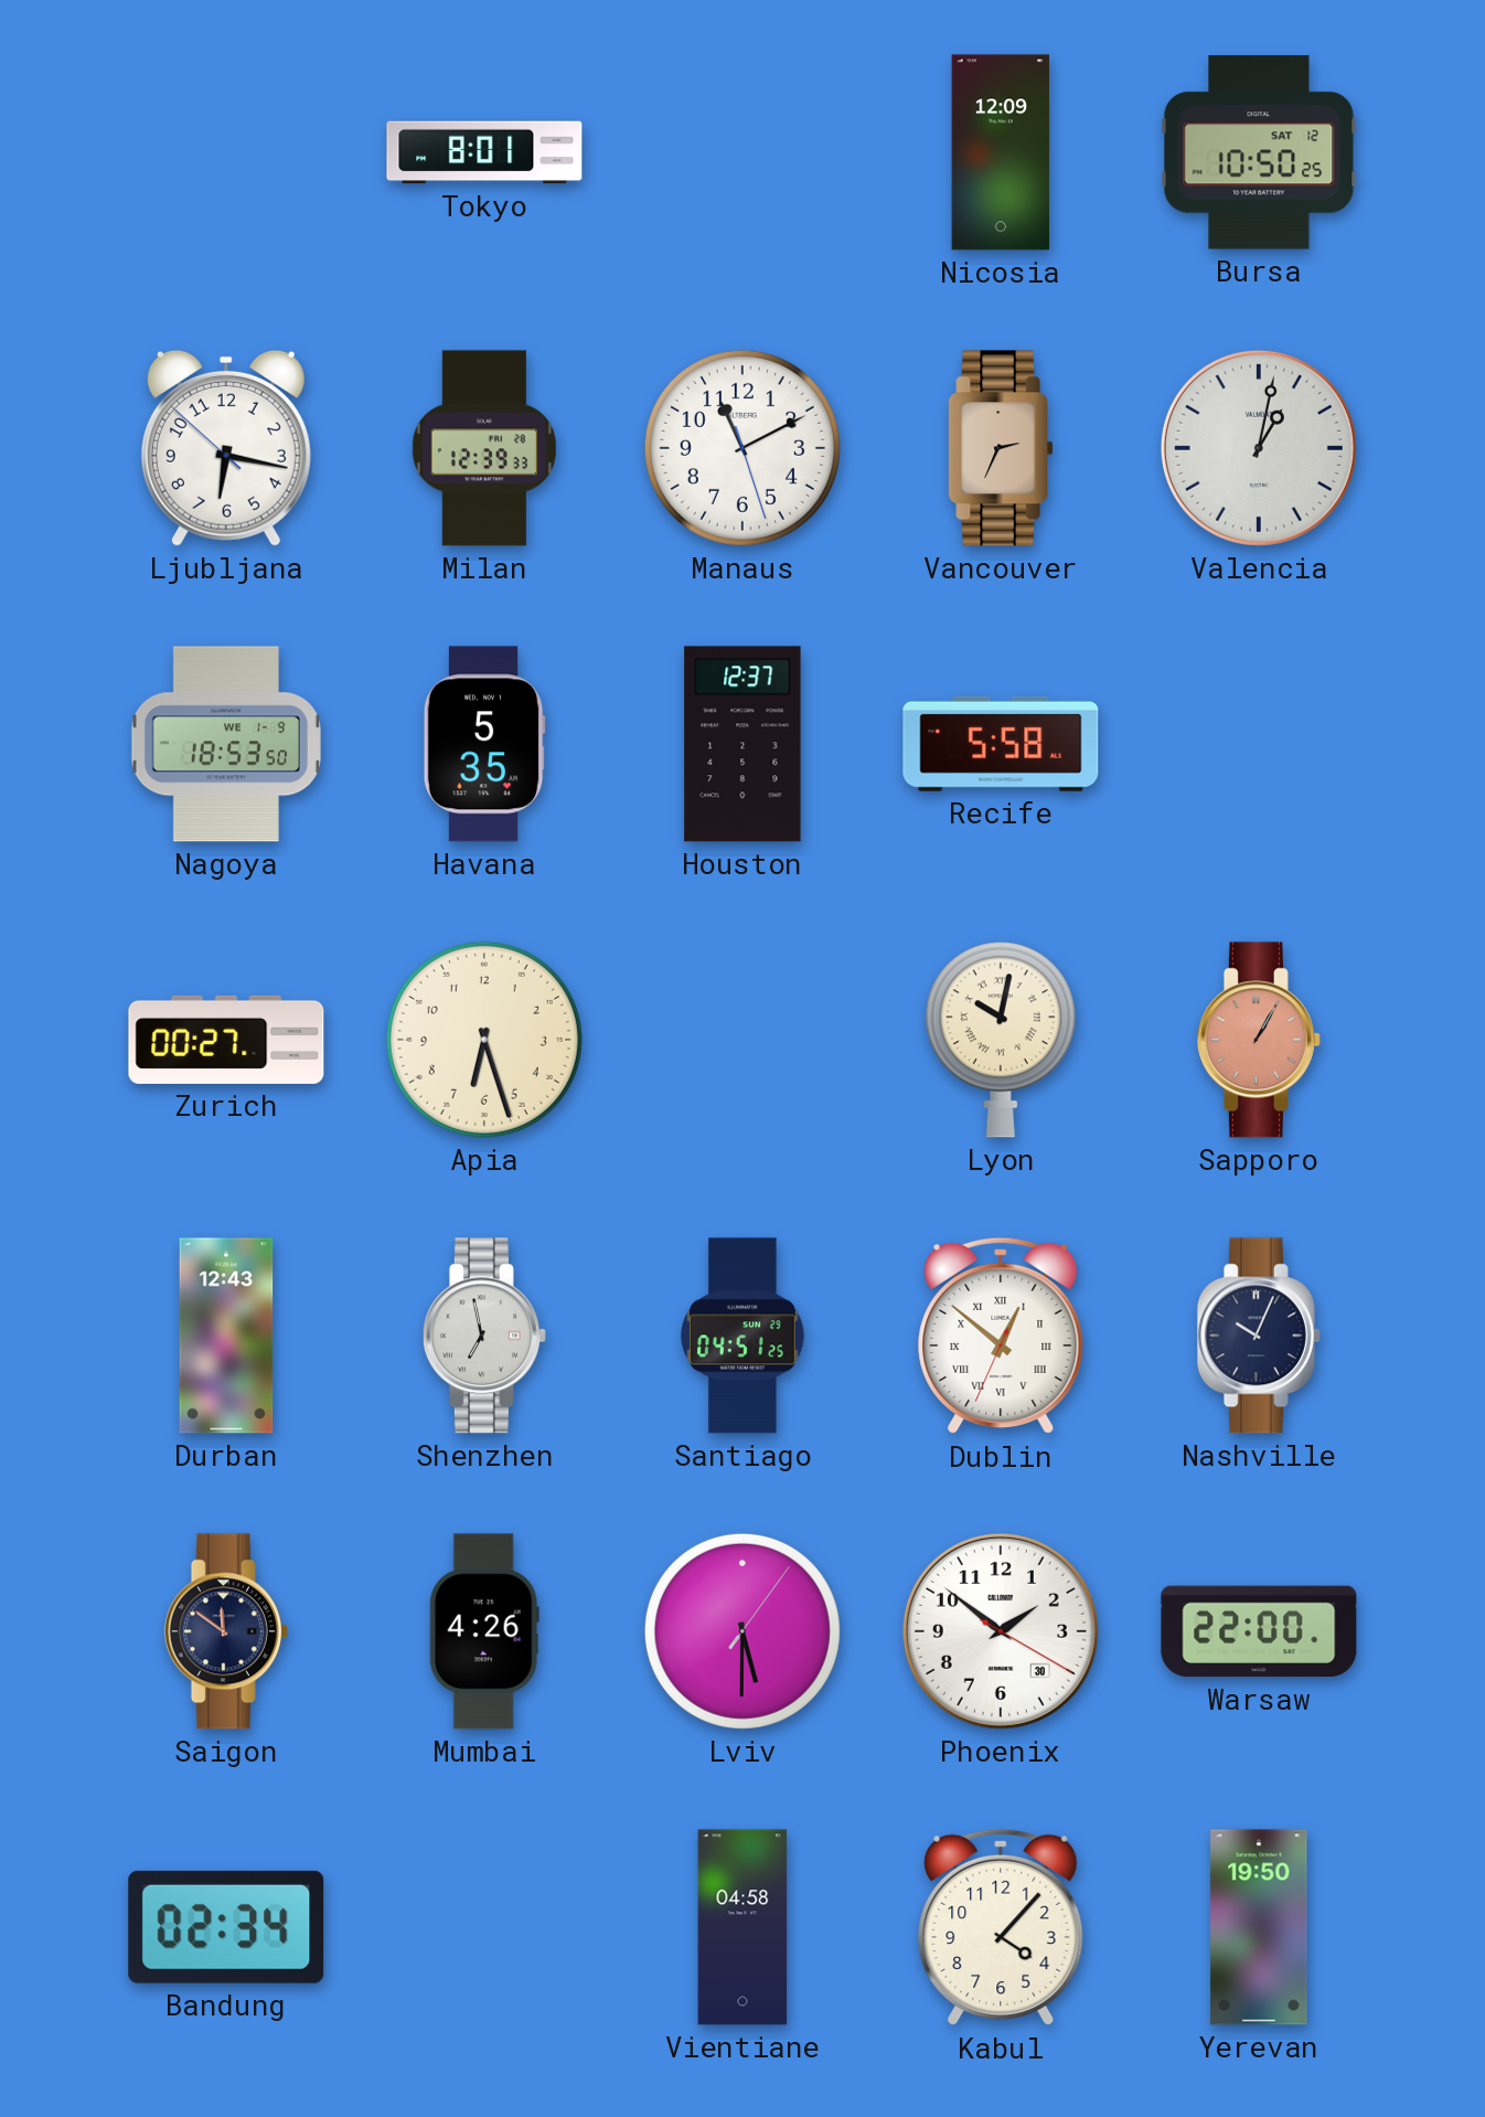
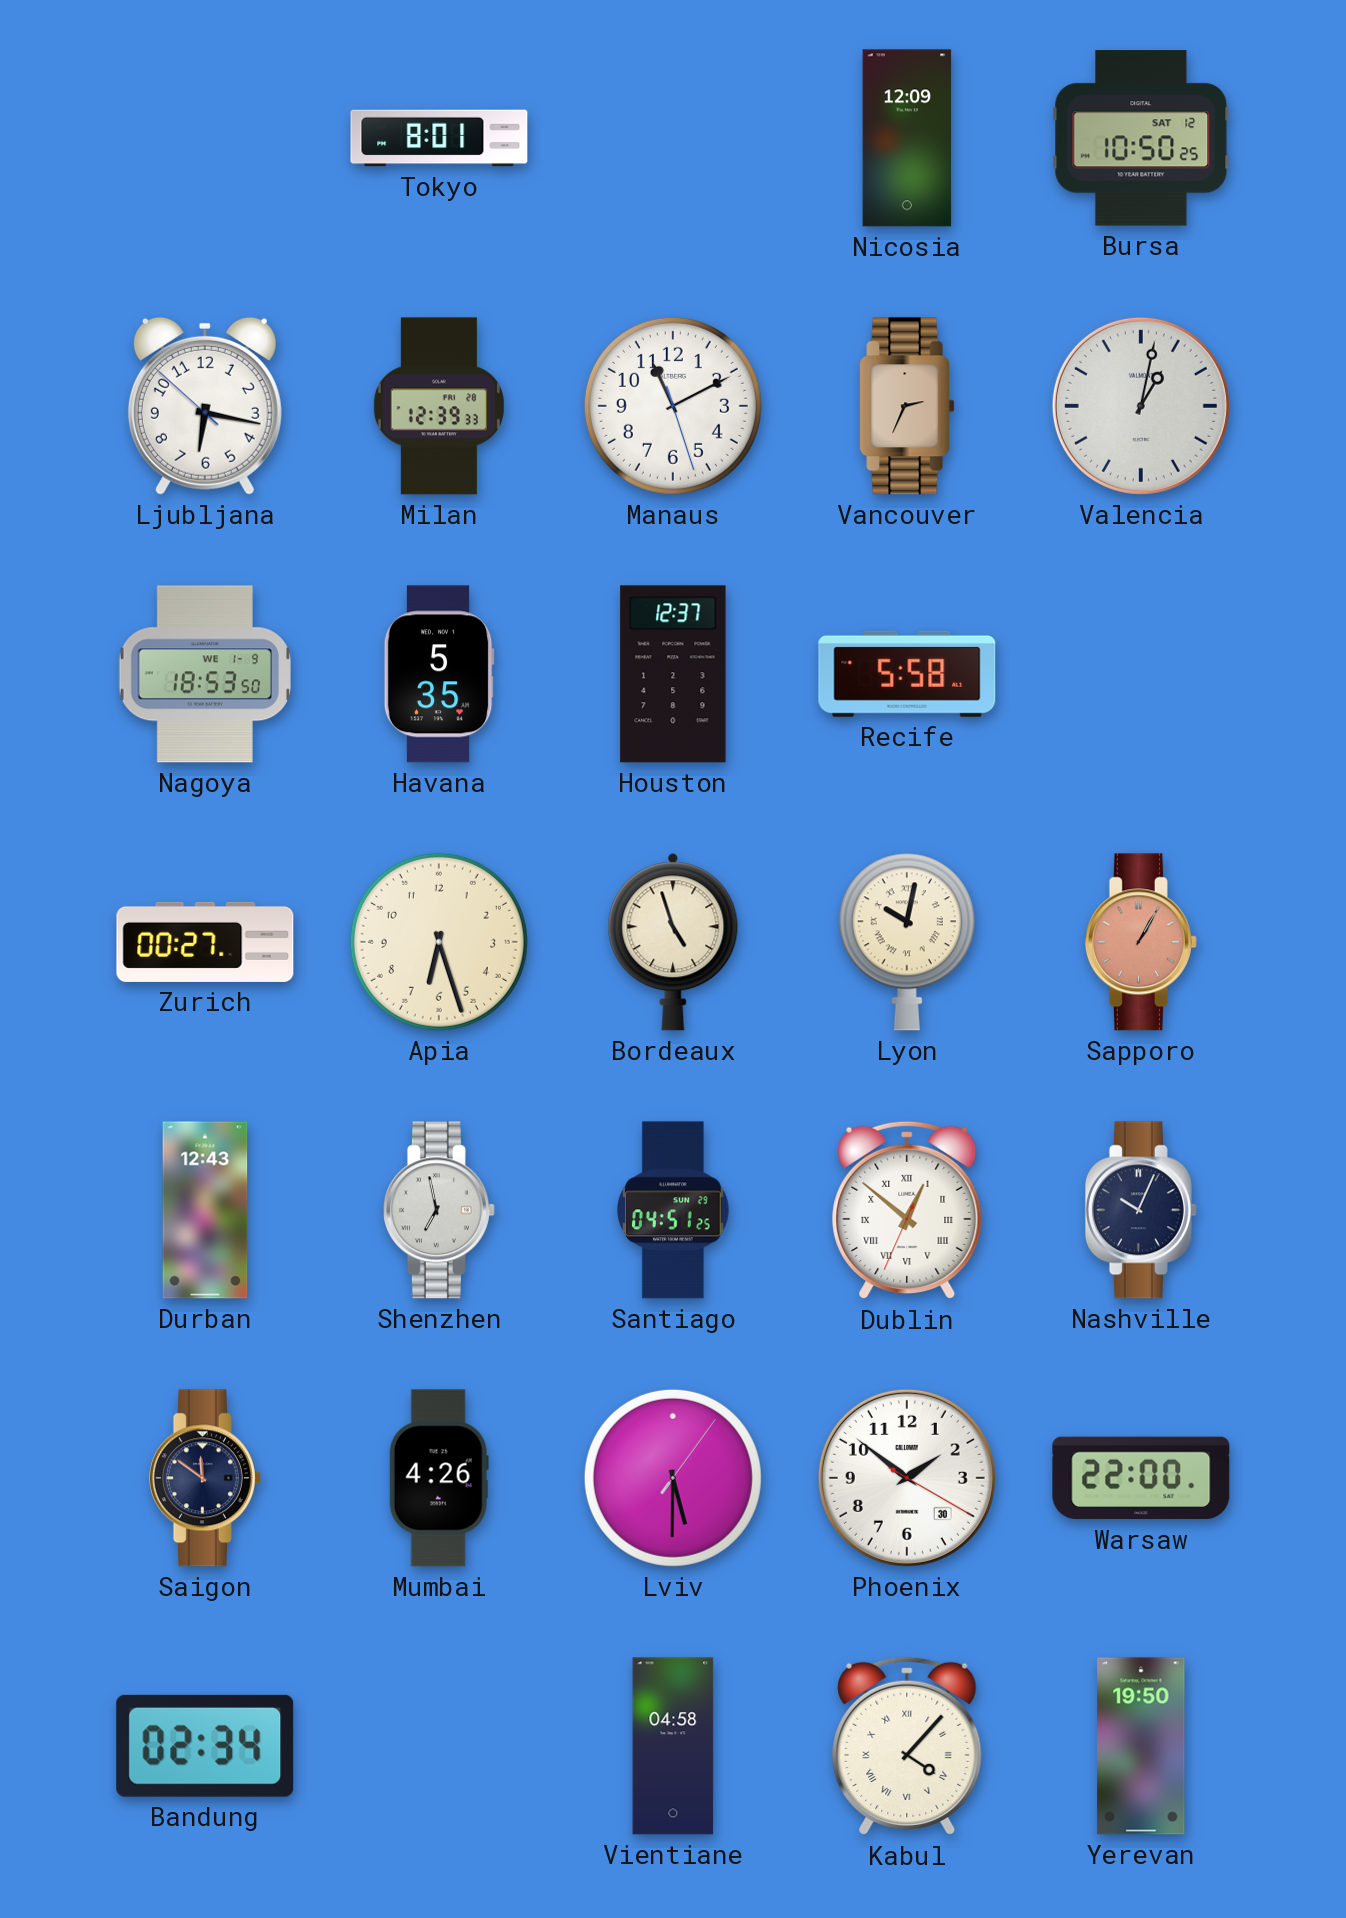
Bordeaux: none -> 4:57
Kabul numerals: Arabic -> Roman
